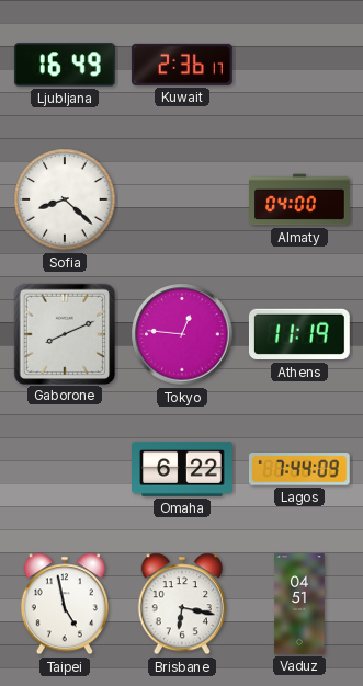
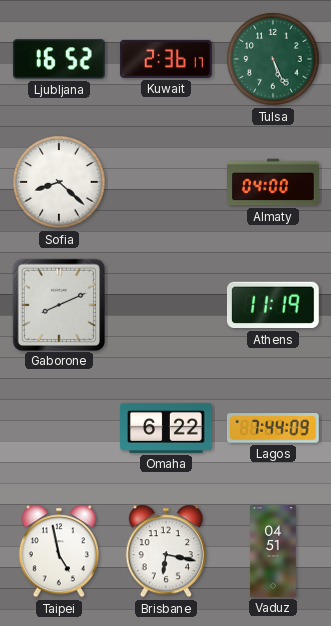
Ljubljana: 16:49 -> 16:52
Tulsa: none -> 5:26
Tokyo: 12:46 -> none
